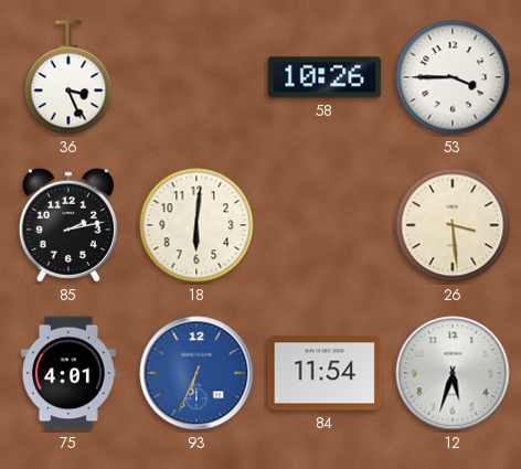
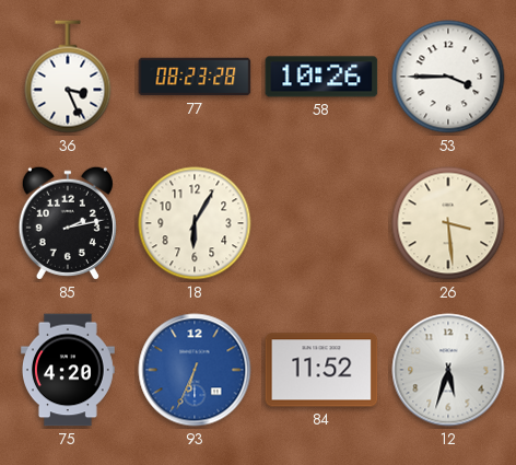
77: none -> 08:23
18: 6:01 -> 6:05
75: 4:01 -> 4:20
84: 11:54 -> 11:52
